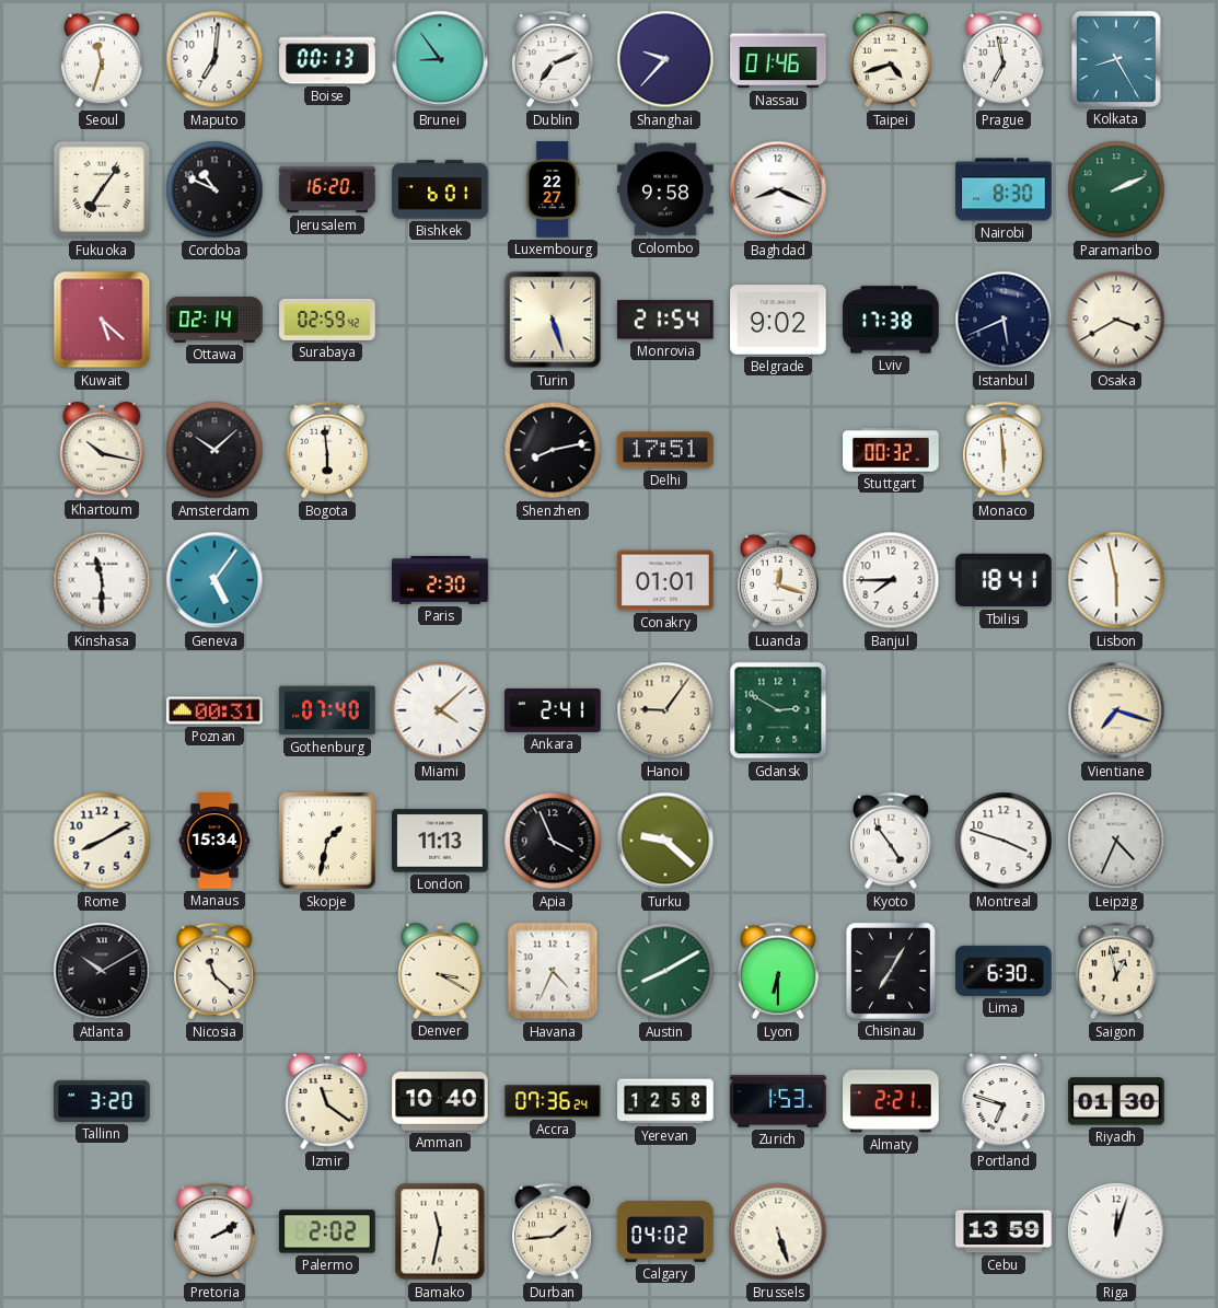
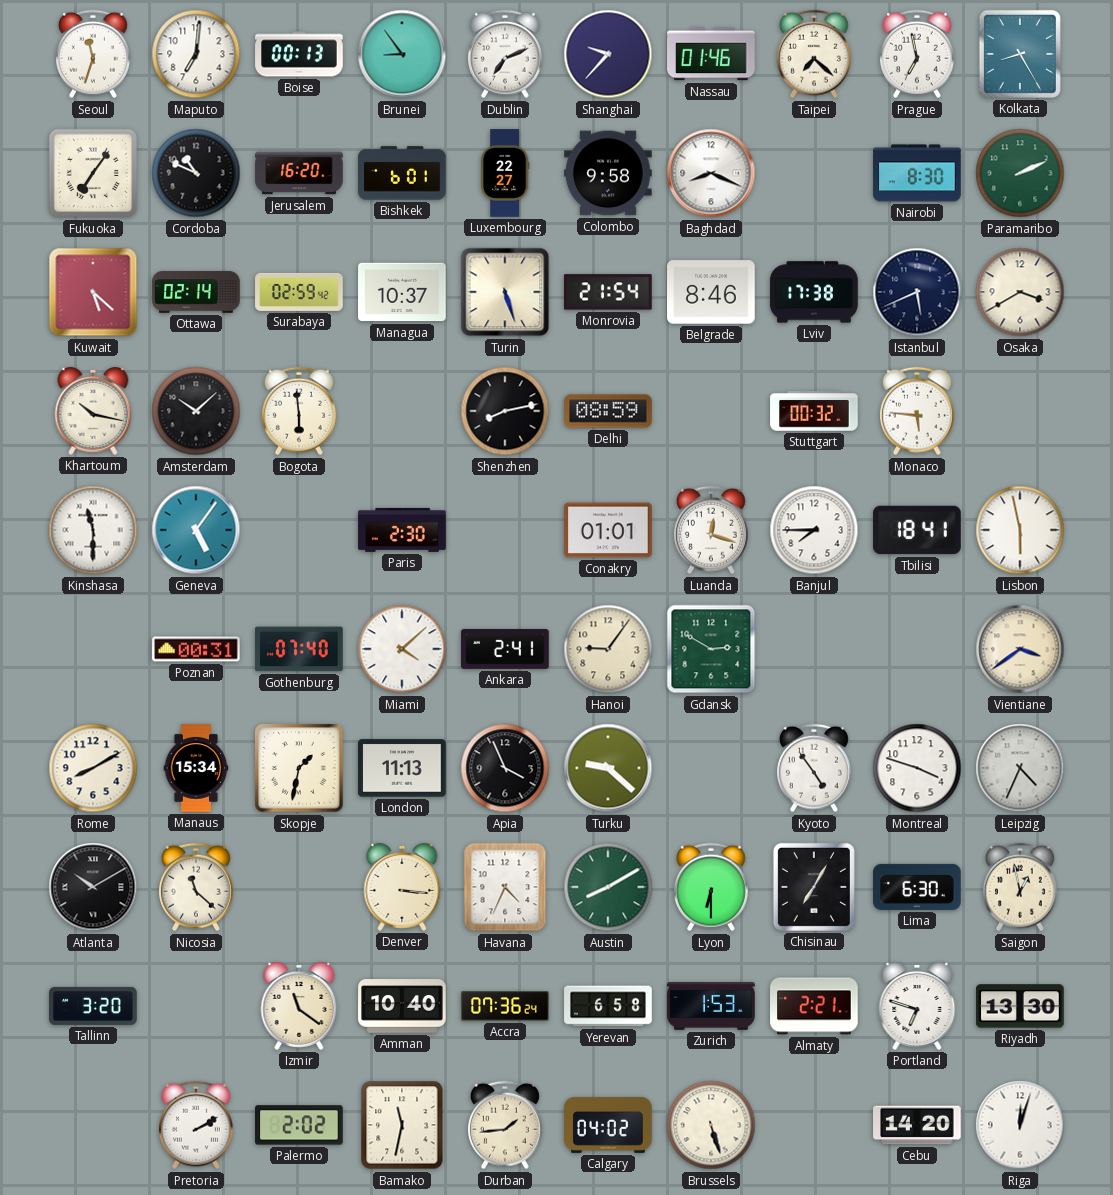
Taipei: 4:42 -> 7:22
Managua: none -> 10:37
Belgrade: 9:02 -> 8:46
Delhi: 17:51 -> 08:59
Monaco: 5:59 -> 5:46
Vientiane: 7:18 -> 3:39
Denver: 3:20 -> 3:16
Yerevan: 12:58 -> 6:58
Riyadh: 01:30 -> 13:30
Cebu: 13:59 -> 14:20
